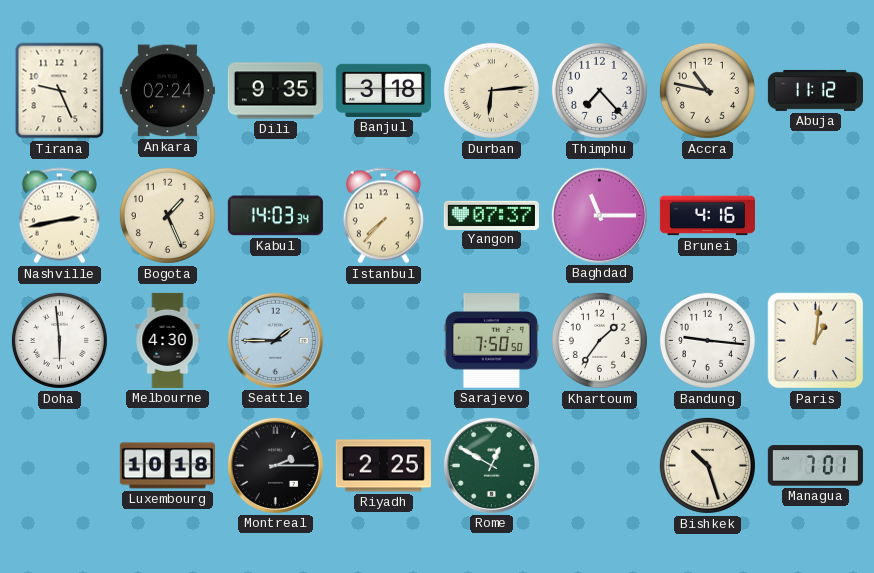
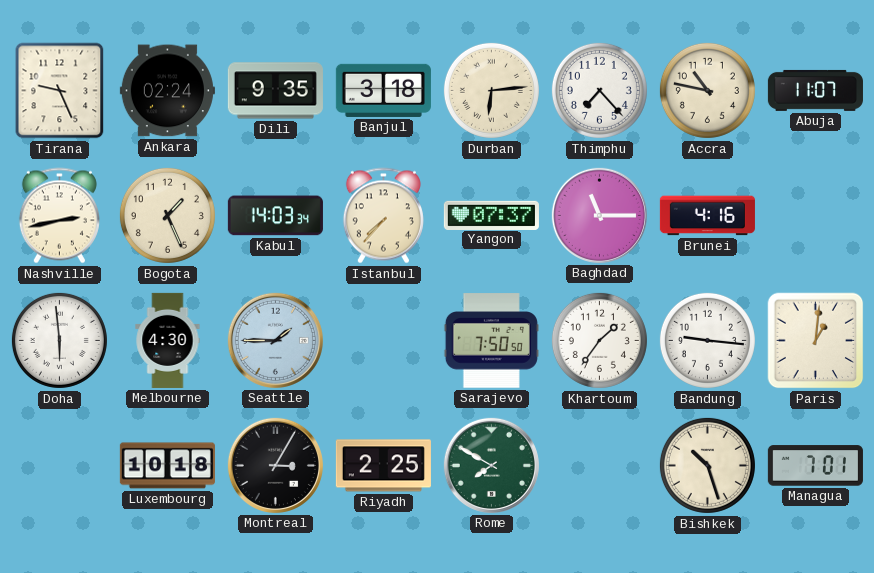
Abuja: 11:12 -> 11:07
Montreal: 2:15 -> 3:05
Rome: 12:50 -> 7:50
